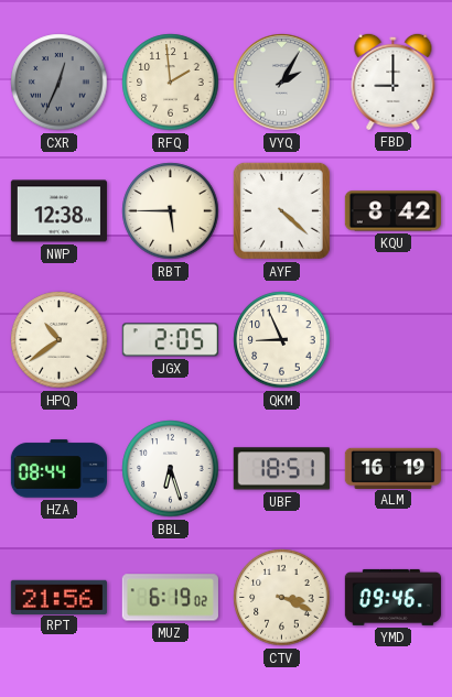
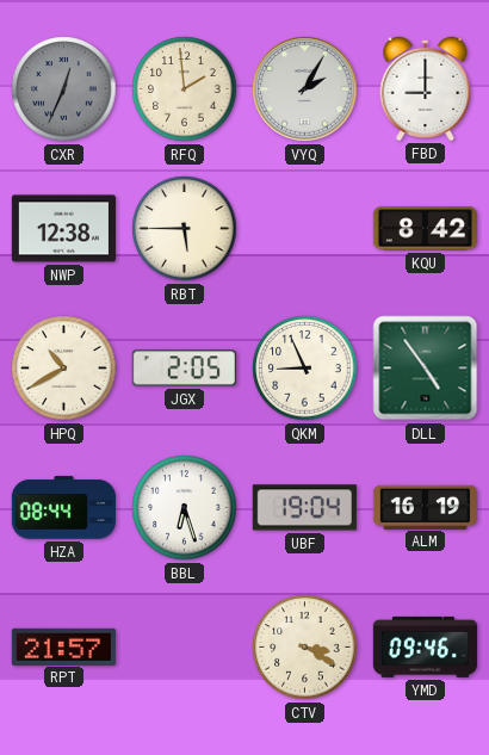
AYF: 4:22 -> none
HPQ: 10:39 -> 10:40
DLL: none -> 4:54
UBF: 18:51 -> 19:04
RPT: 21:56 -> 21:57
MUZ: 6:19 -> none
CTV: 3:19 -> 3:20
